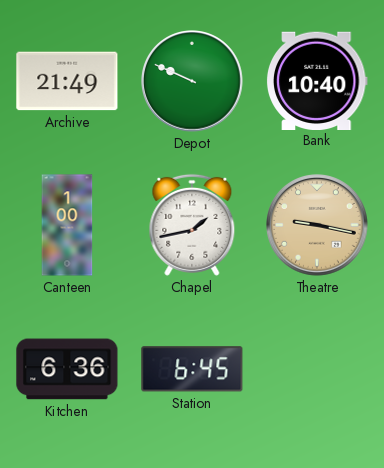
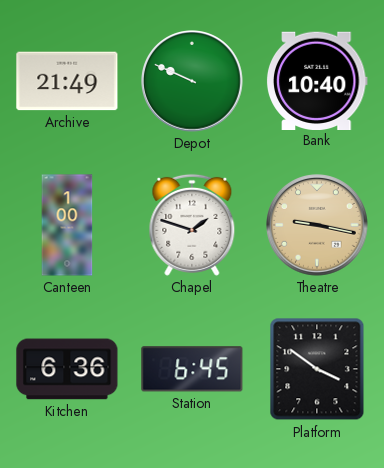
Chapel: 1:43 -> 1:48
Platform: none -> 3:51
